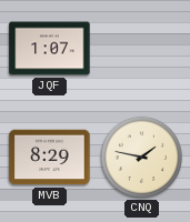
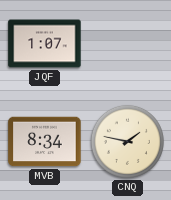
MVB: 8:29 -> 8:34
